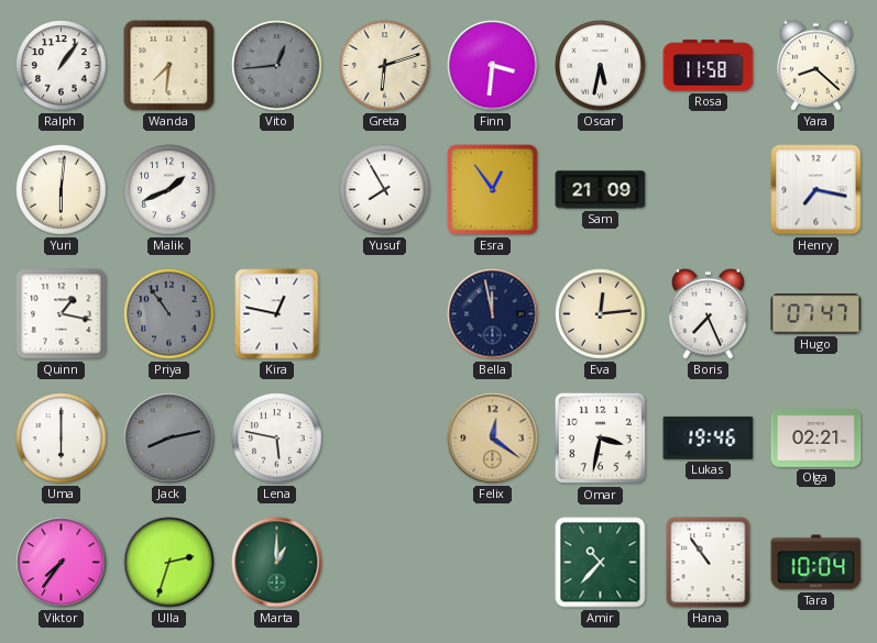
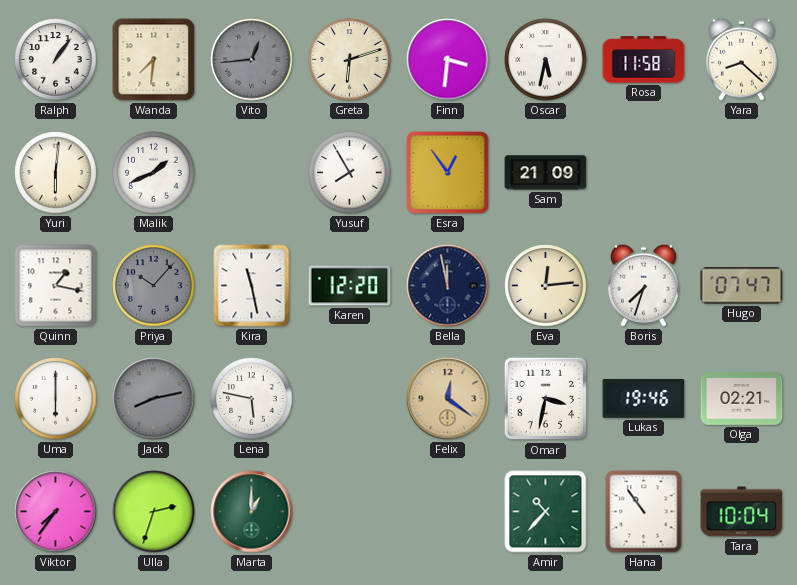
Henry: 7:17 -> none
Priya: 10:54 -> 10:07
Kira: 12:47 -> 11:28
Karen: none -> 12:20
Boris: 7:26 -> 7:33
